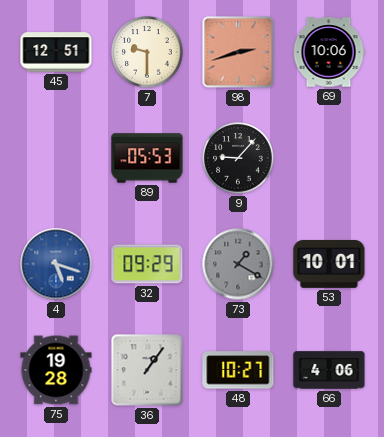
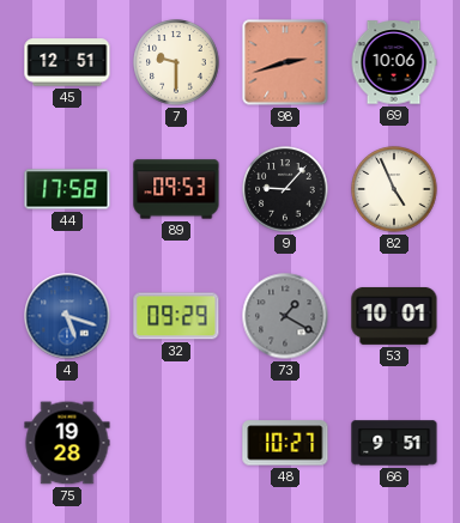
44: none -> 17:58
89: 05:53 -> 09:53
82: none -> 4:56
36: 1:06 -> none
66: 4:06 -> 9:51
